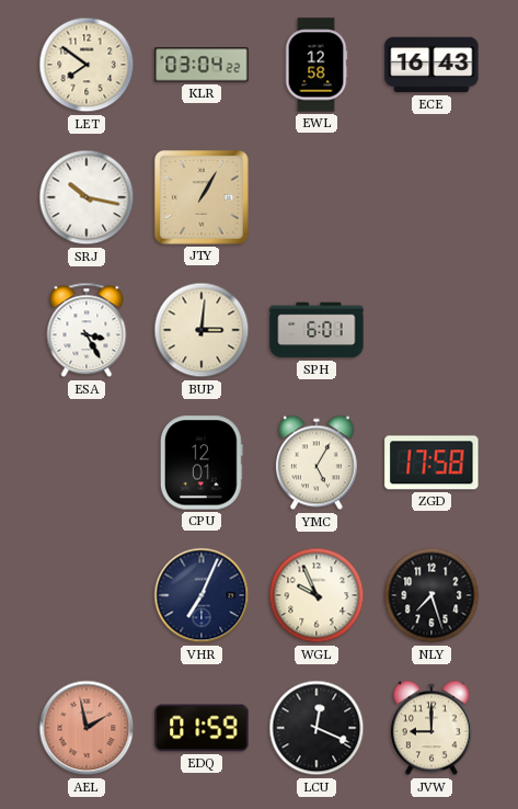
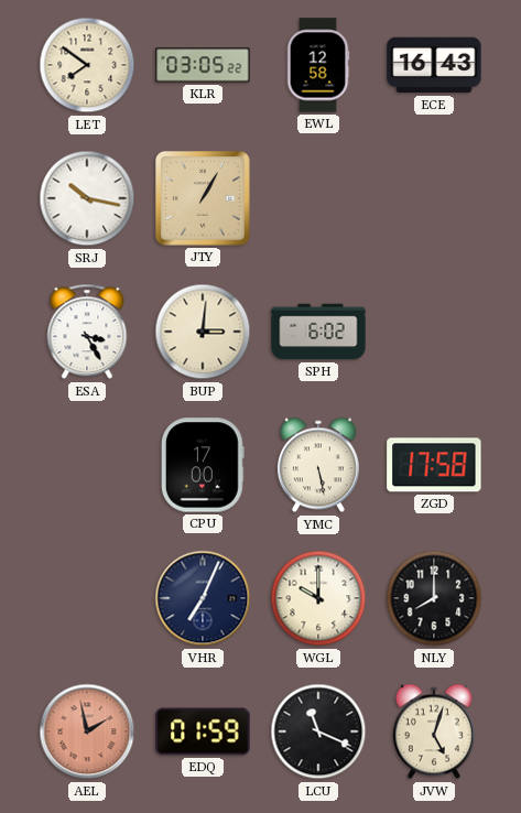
KLR: 03:04 -> 03:05
SPH: 6:01 -> 6:02
CPU: 12:01 -> 17:00
YMC: 5:05 -> 5:28
WGL: 9:56 -> 10:00
NLY: 7:27 -> 8:00
LCU: 12:19 -> 11:19
JVW: 9:00 -> 5:03
